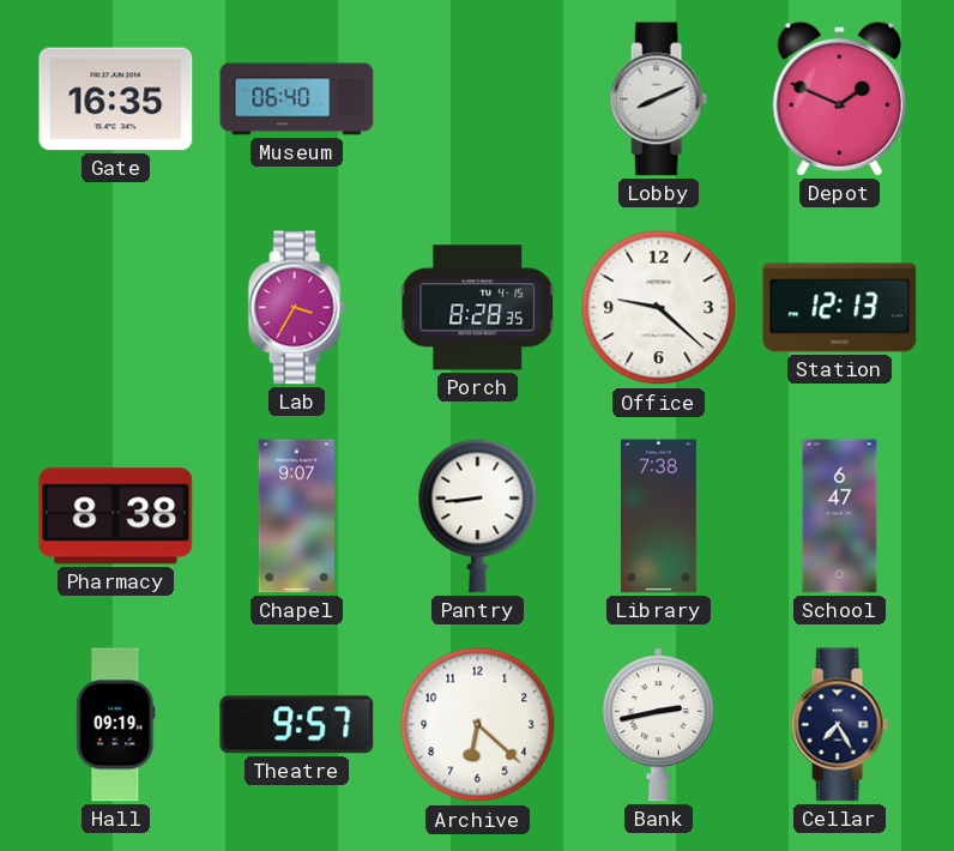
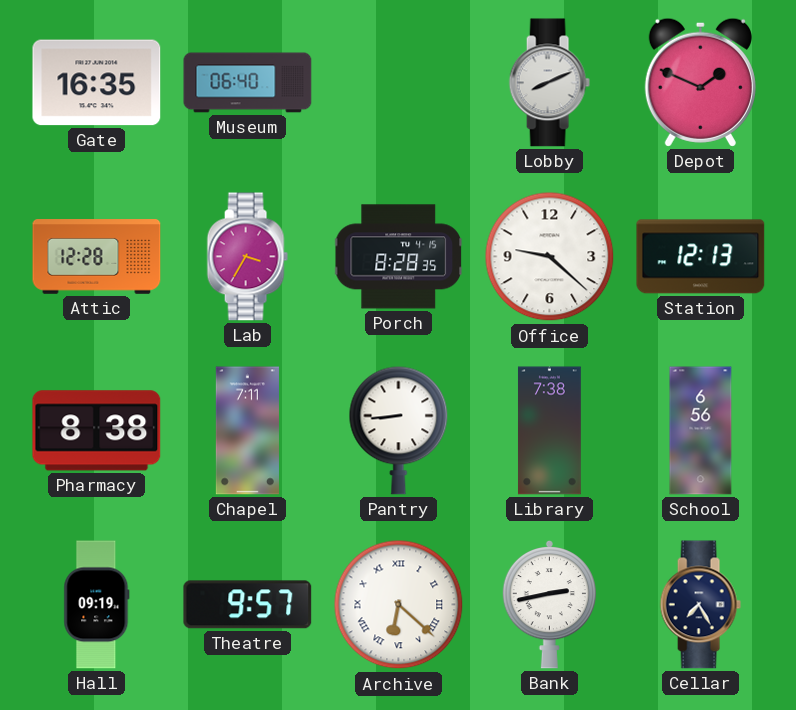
Attic: none -> 12:28
Chapel: 9:07 -> 7:11
School: 6:47 -> 6:56
Archive numerals: Arabic -> Roman
